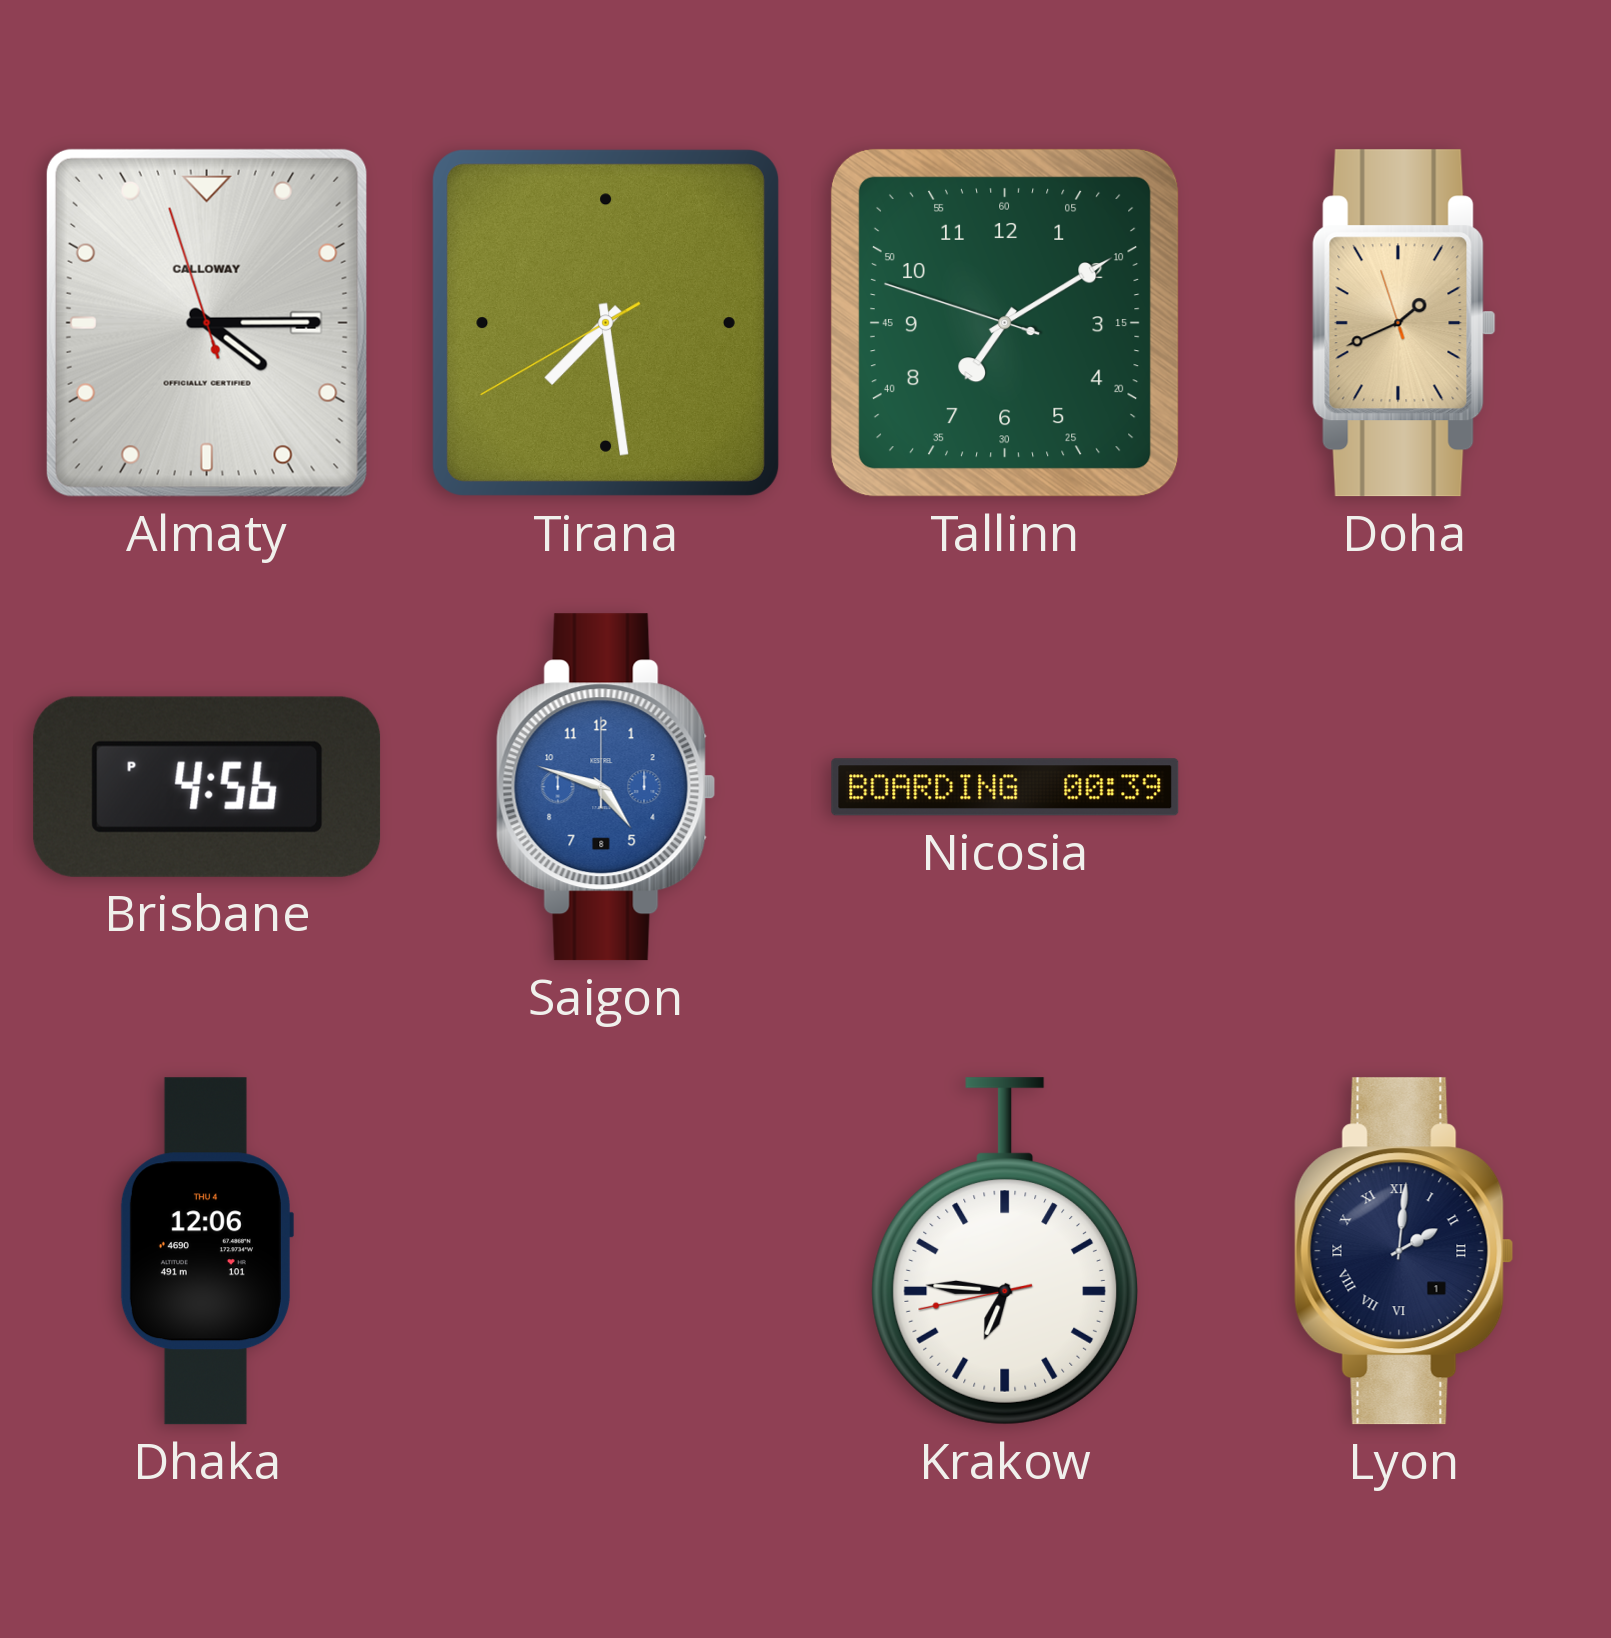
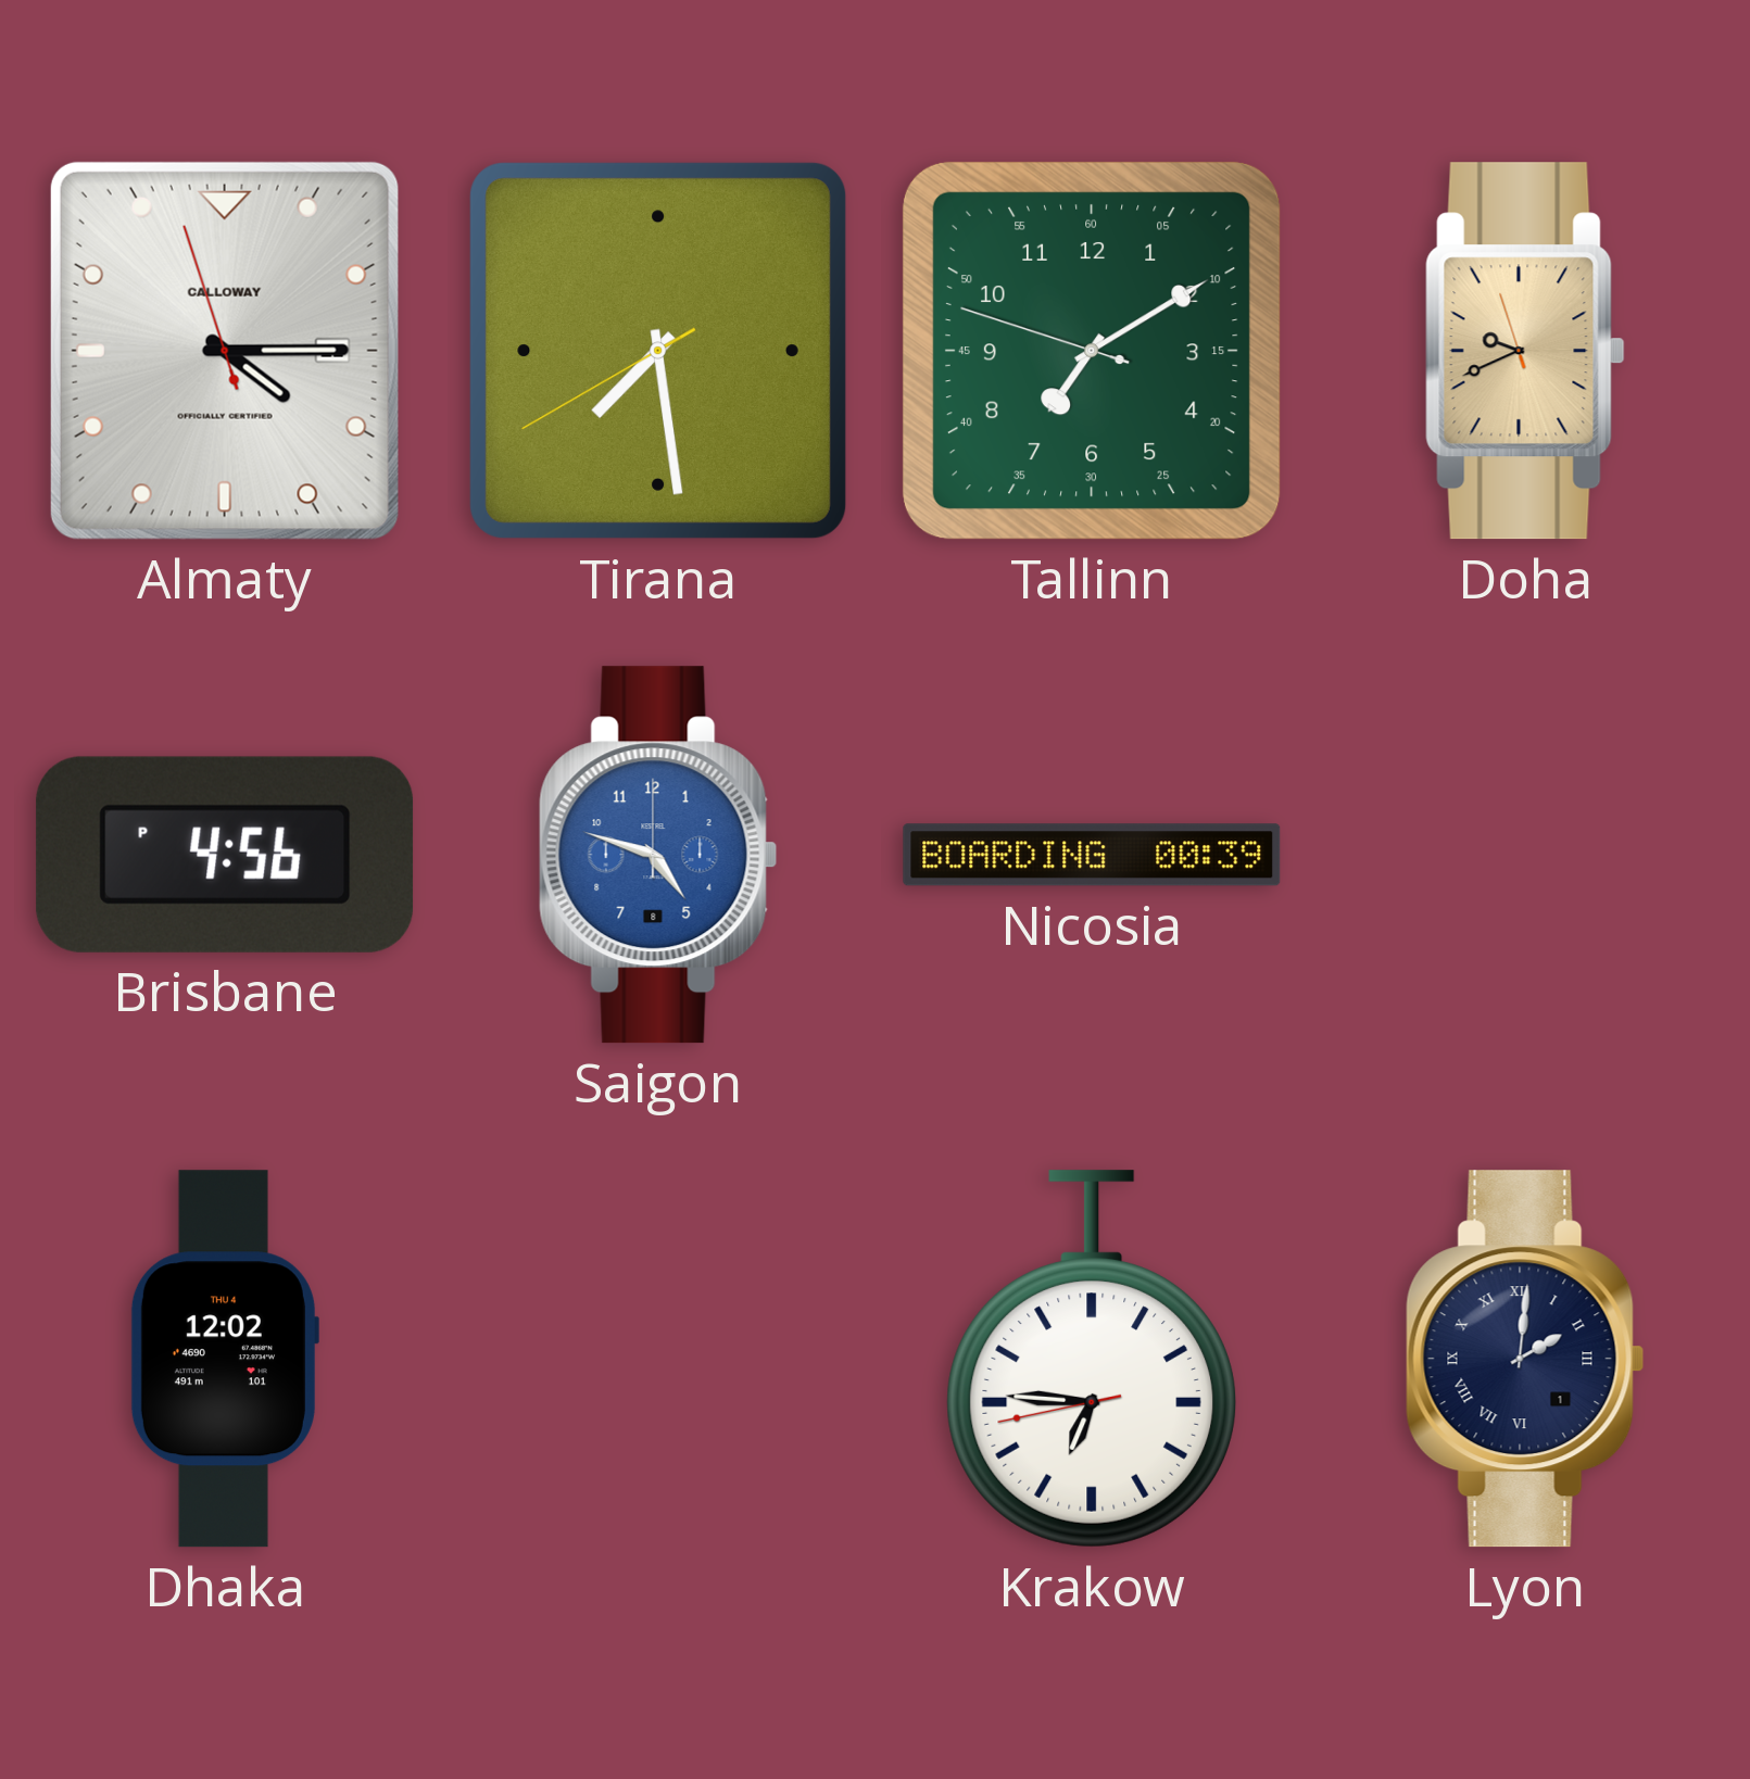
Doha: 1:40 -> 9:40
Dhaka: 12:06 -> 12:02
